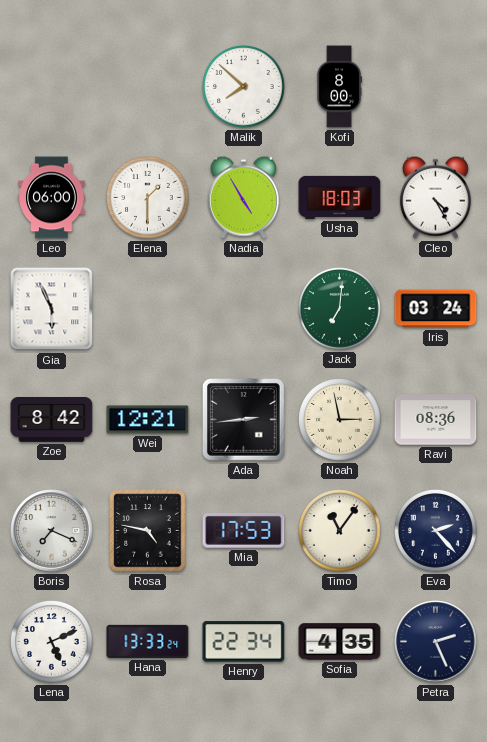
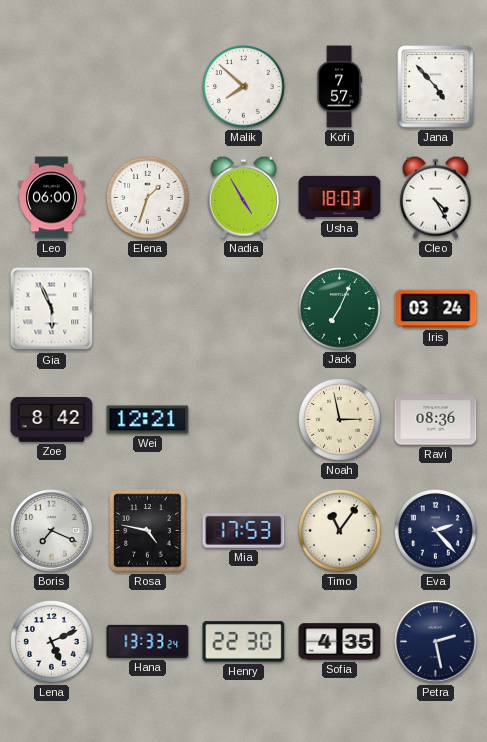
Kofi: 8:00 -> 7:57
Jana: none -> 4:53
Elena: 1:30 -> 1:33
Jack: 7:01 -> 7:04
Ada: 2:44 -> none
Henry: 22:34 -> 22:30
Petra: 2:26 -> 2:28
